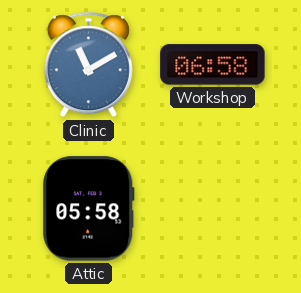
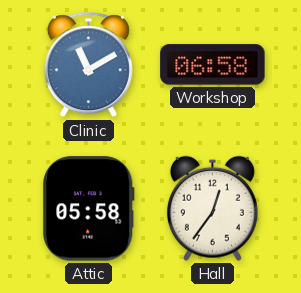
Hall: none -> 12:36
